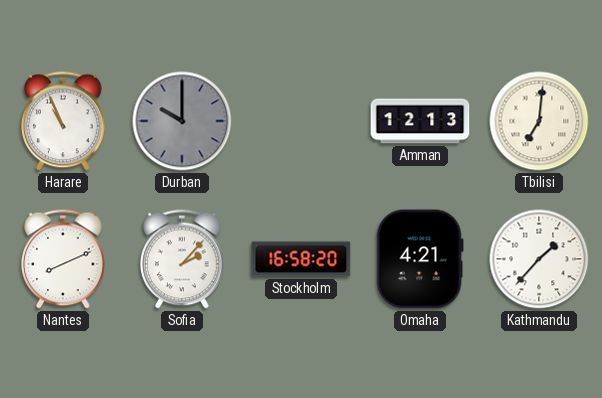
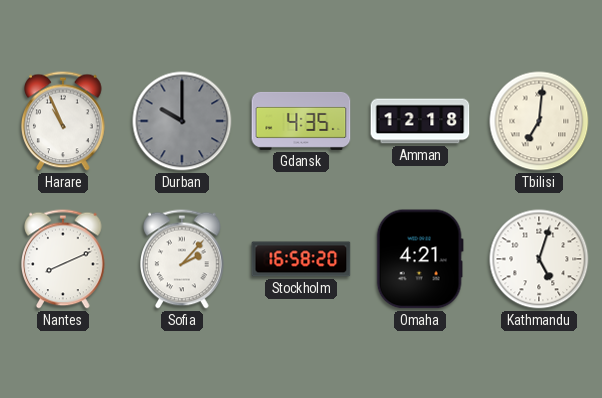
Gdansk: none -> 4:35
Amman: 12:13 -> 12:18
Kathmandu: 1:37 -> 5:03
